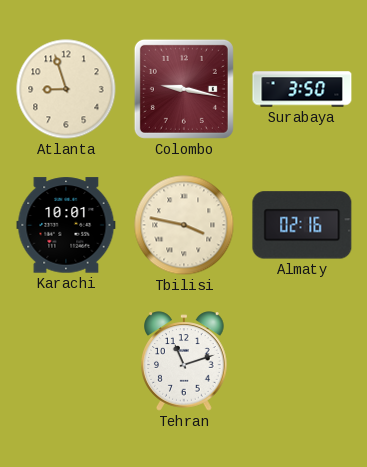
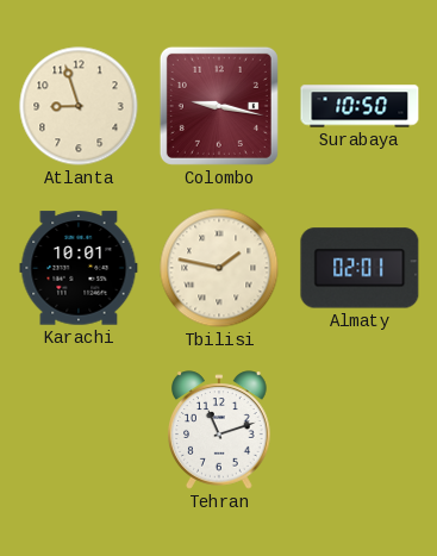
Surabaya: 3:50 -> 10:50
Tbilisi: 3:47 -> 1:47
Almaty: 02:16 -> 02:01
